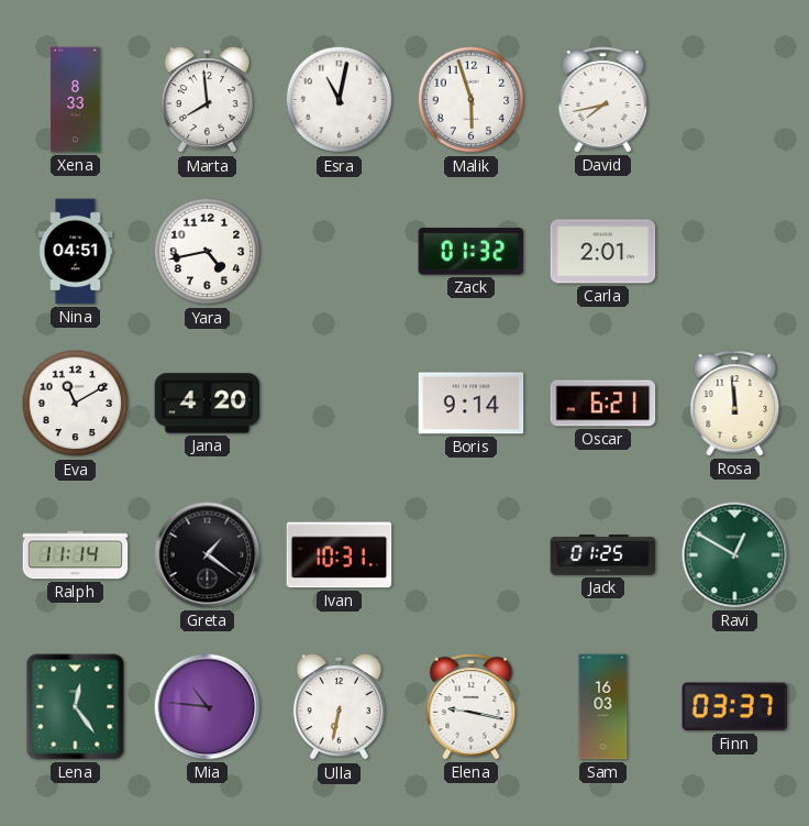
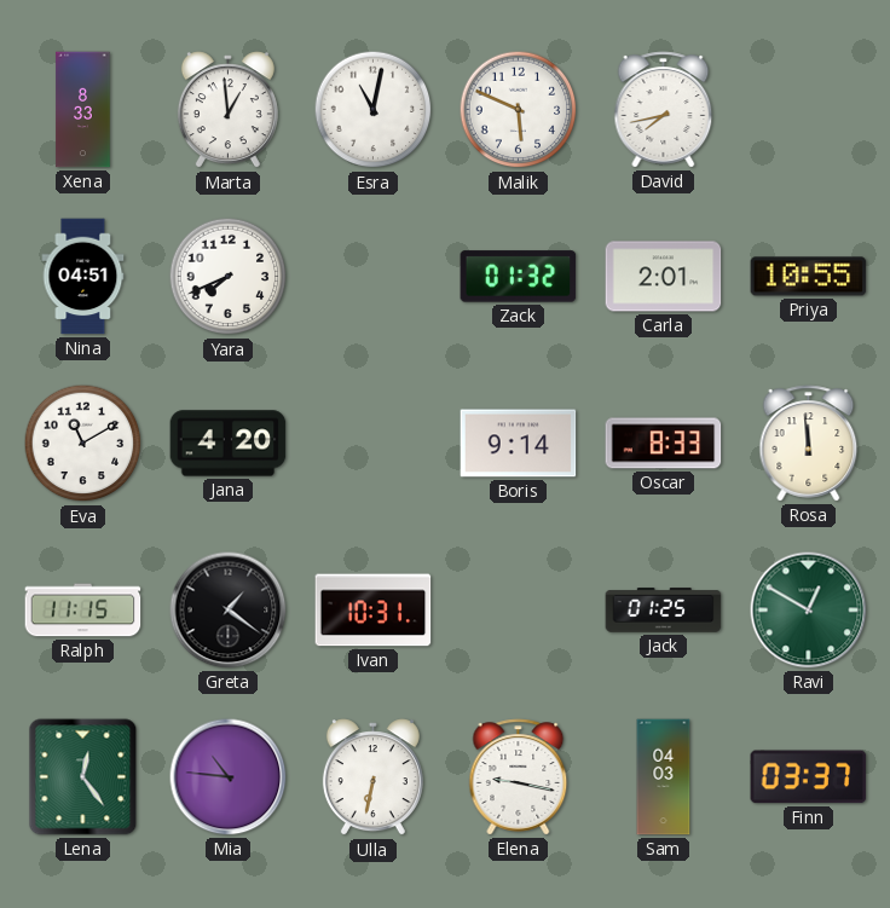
Marta: 7:59 -> 12:59
Malik: 5:57 -> 5:49
Yara: 4:43 -> 7:41
Priya: none -> 10:55
Oscar: 6:21 -> 8:33
Ralph: 11:14 -> 11:15
Sam: 16:03 -> 04:03
